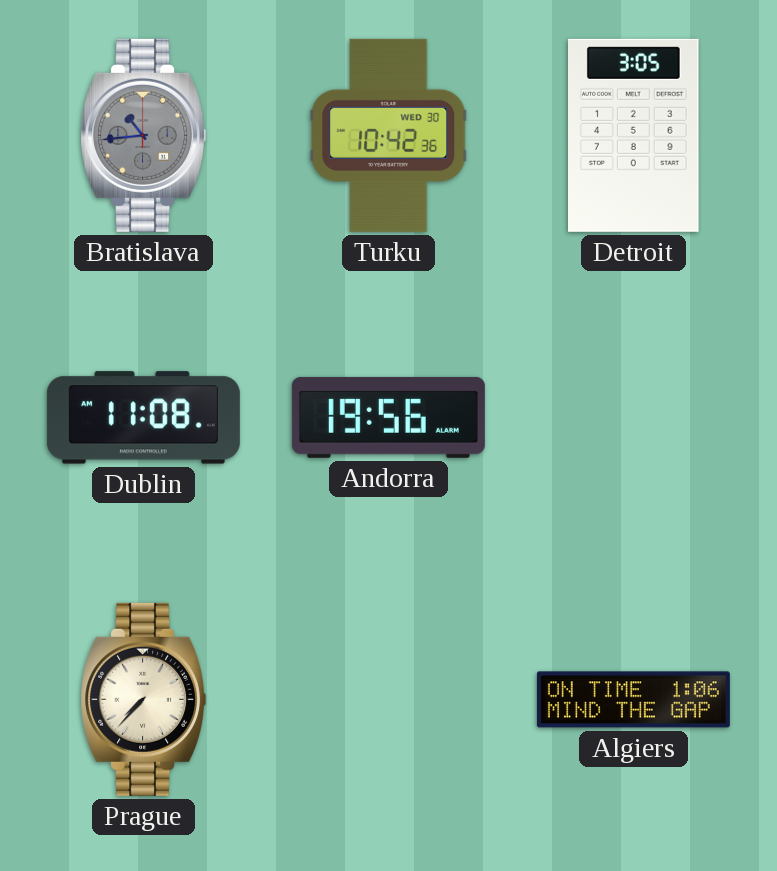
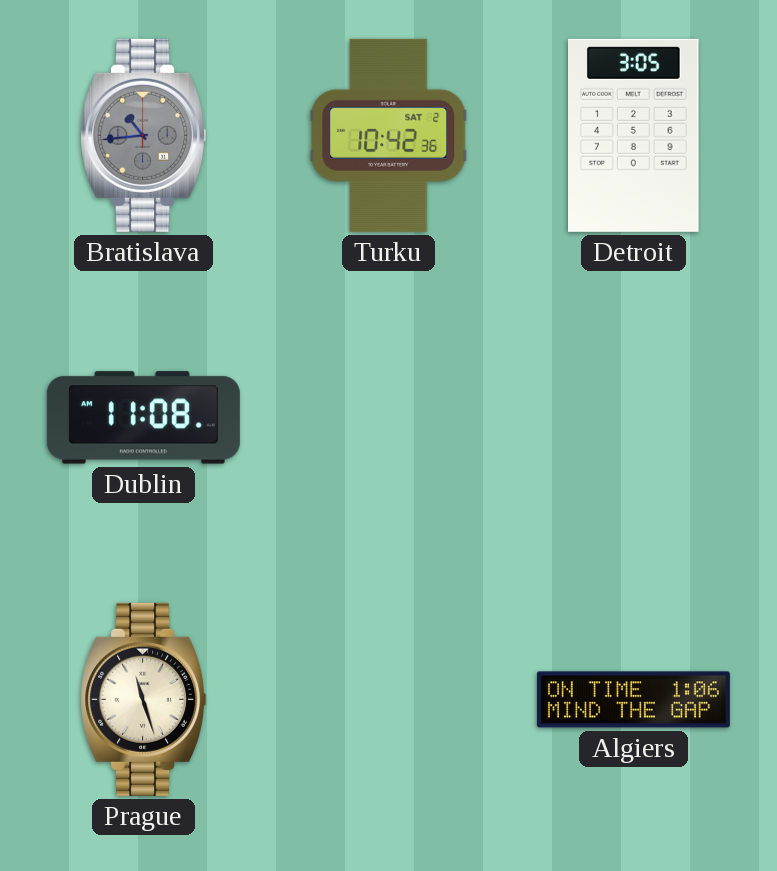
Turku date: WED 30 -> SAT 2
Andorra: 19:56 -> none
Prague: 7:37 -> 11:27
